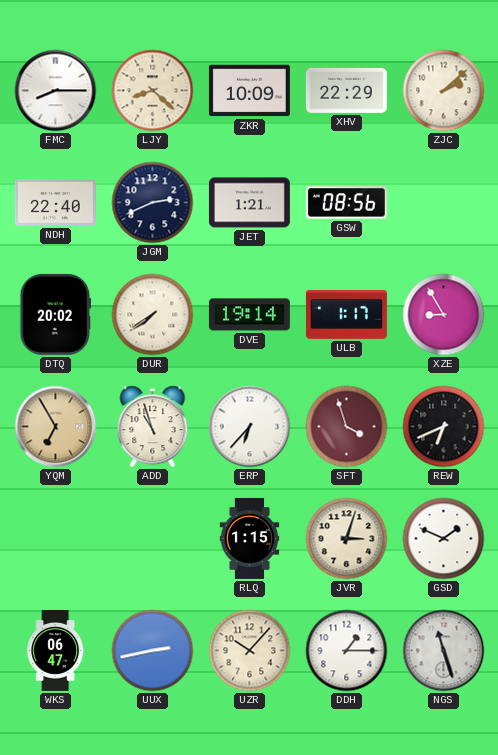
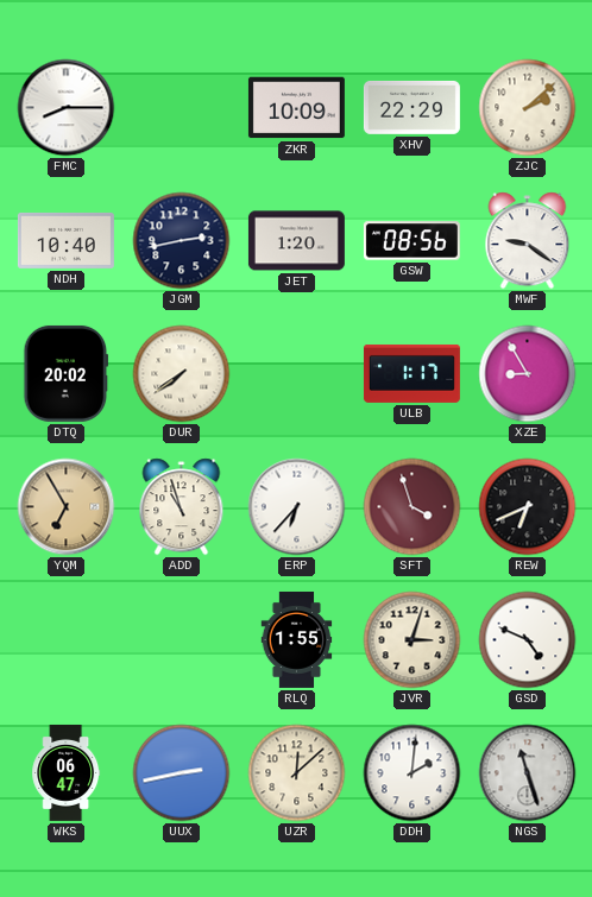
LJY: 8:22 -> none
NDH: 22:40 -> 10:40
JGM: 2:41 -> 2:43
JET: 1:21 -> 1:20
MWF: none -> 9:21
DVE: 19:14 -> none
RLQ: 1:15 -> 1:55
GSD: 1:49 -> 4:49
UZR: 10:07 -> 12:08
DDH: 1:15 -> 2:01
